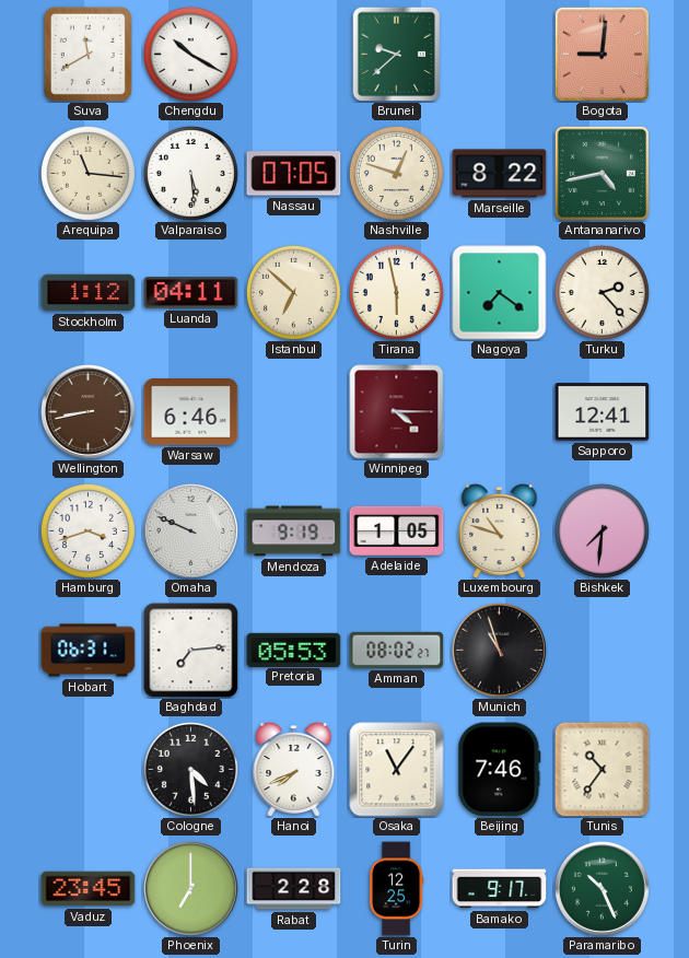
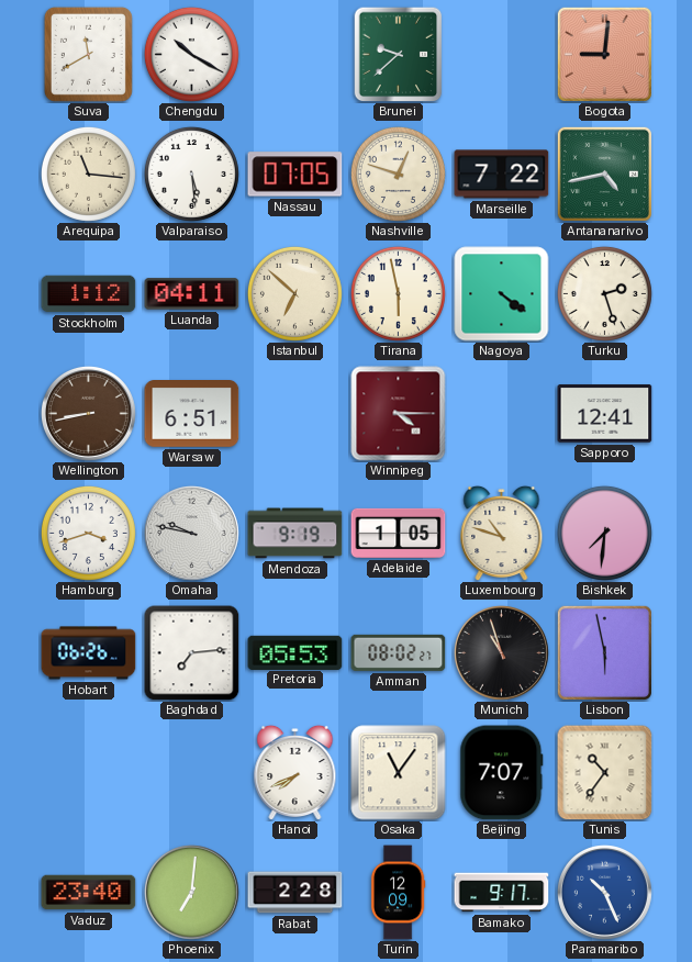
Marseille: 8:22 -> 7:22
Nagoya: 7:21 -> 4:21
Turku: 2:23 -> 2:27
Warsaw: 6:46 -> 6:51
Omaha: 9:49 -> 9:47
Hobart: 06:31 -> 06:26
Lisbon: none -> 5:58
Cologne: 4:29 -> none
Beijing: 7:46 -> 7:07
Vaduz: 23:45 -> 23:40
Phoenix: 7:00 -> 7:01
Turin: 12:25 -> 12:09
Paramaribo dial: green -> blue
